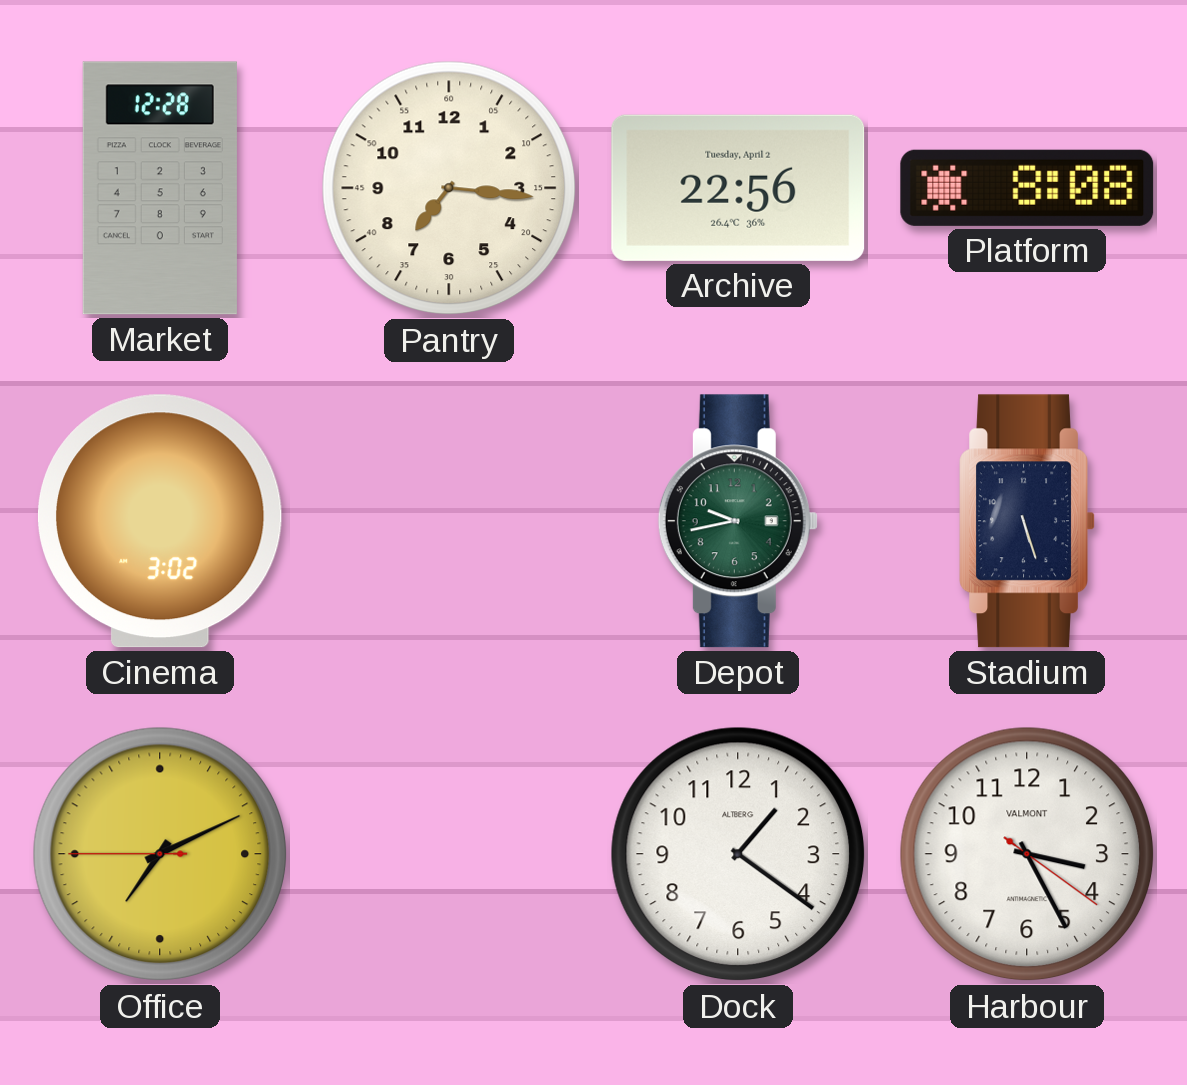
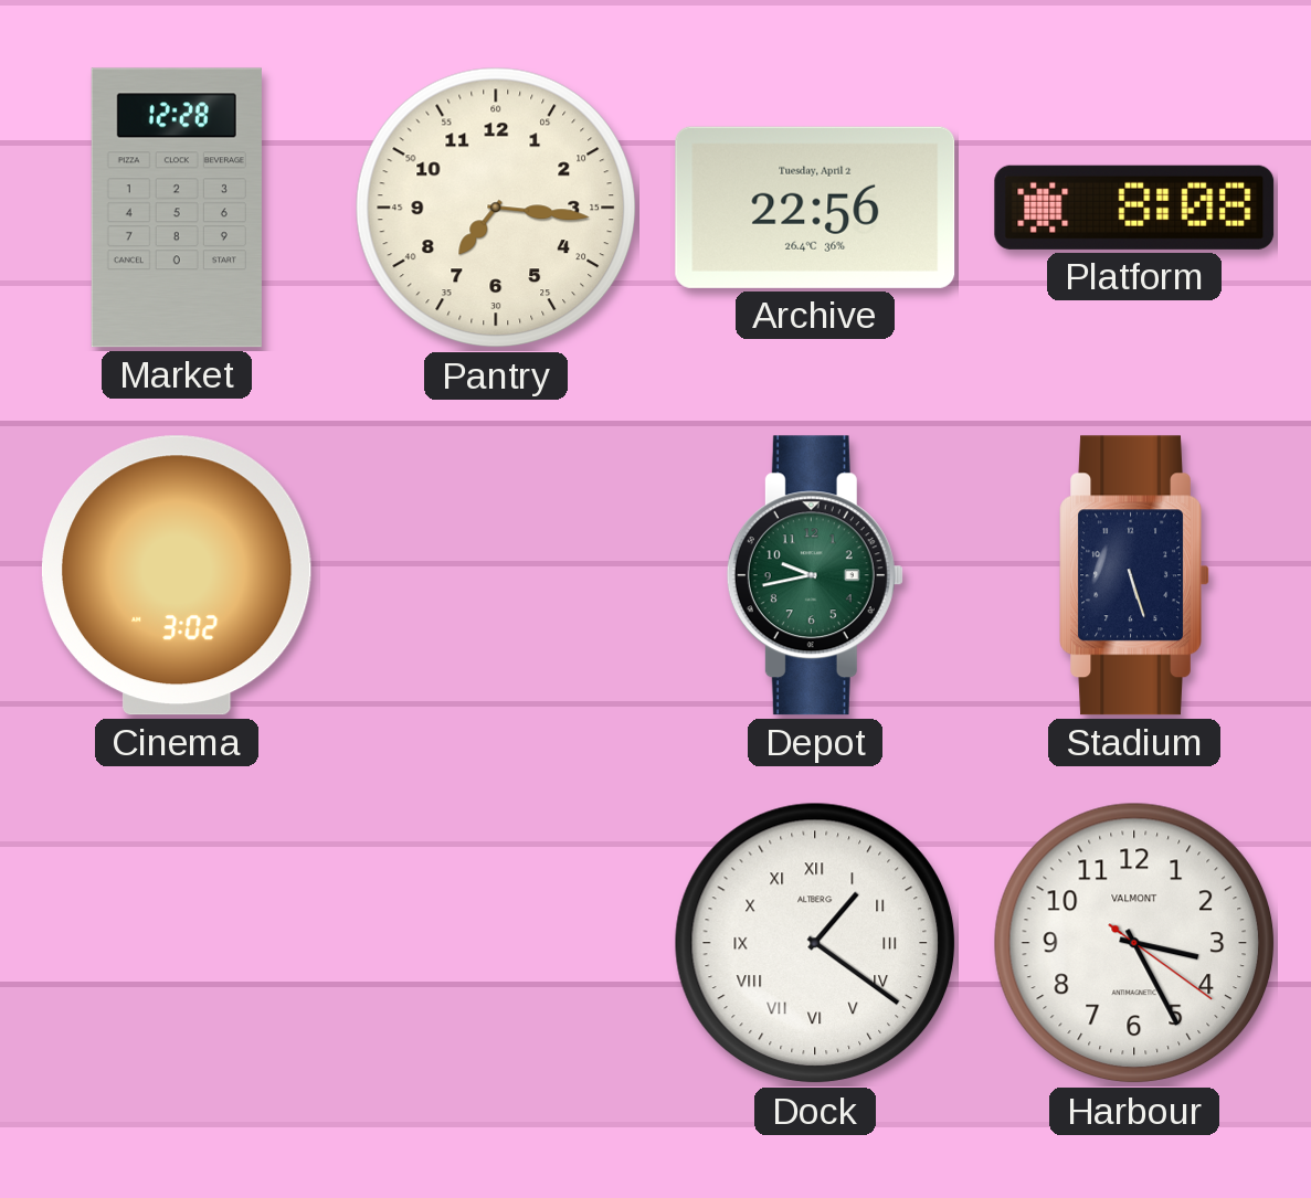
Office: 7:10 -> none
Dock numerals: Arabic -> Roman
